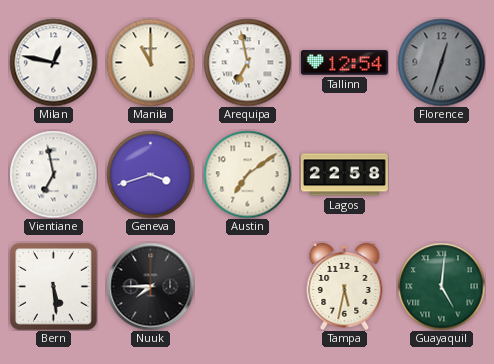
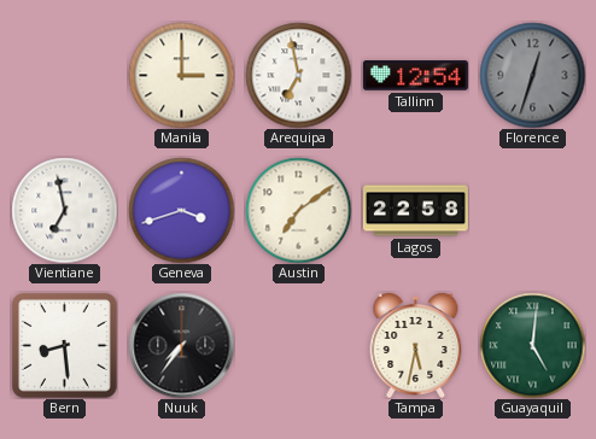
Milan: 12:47 -> none
Manila: 11:00 -> 3:00
Bern: 5:29 -> 8:29
Nuuk: 7:45 -> 7:36
